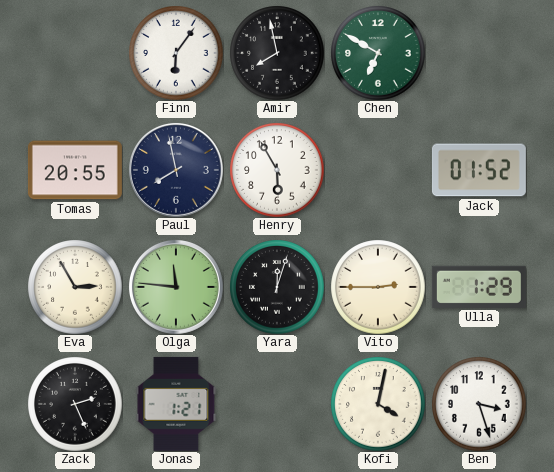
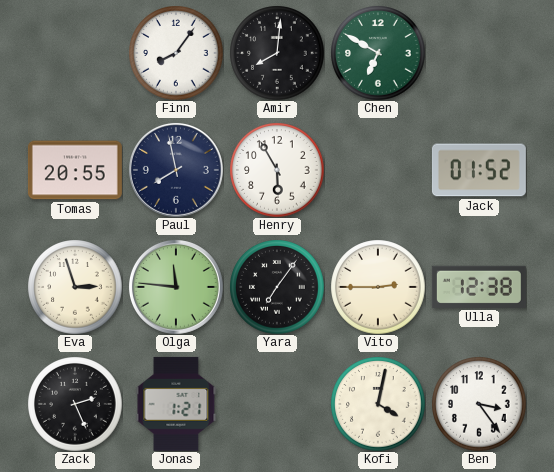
Finn: 6:06 -> 8:06
Amir: 7:58 -> 8:01
Eva: 2:55 -> 2:57
Yara: 12:03 -> 7:06
Ulla: 1:29 -> 12:38
Ben: 3:27 -> 3:24
